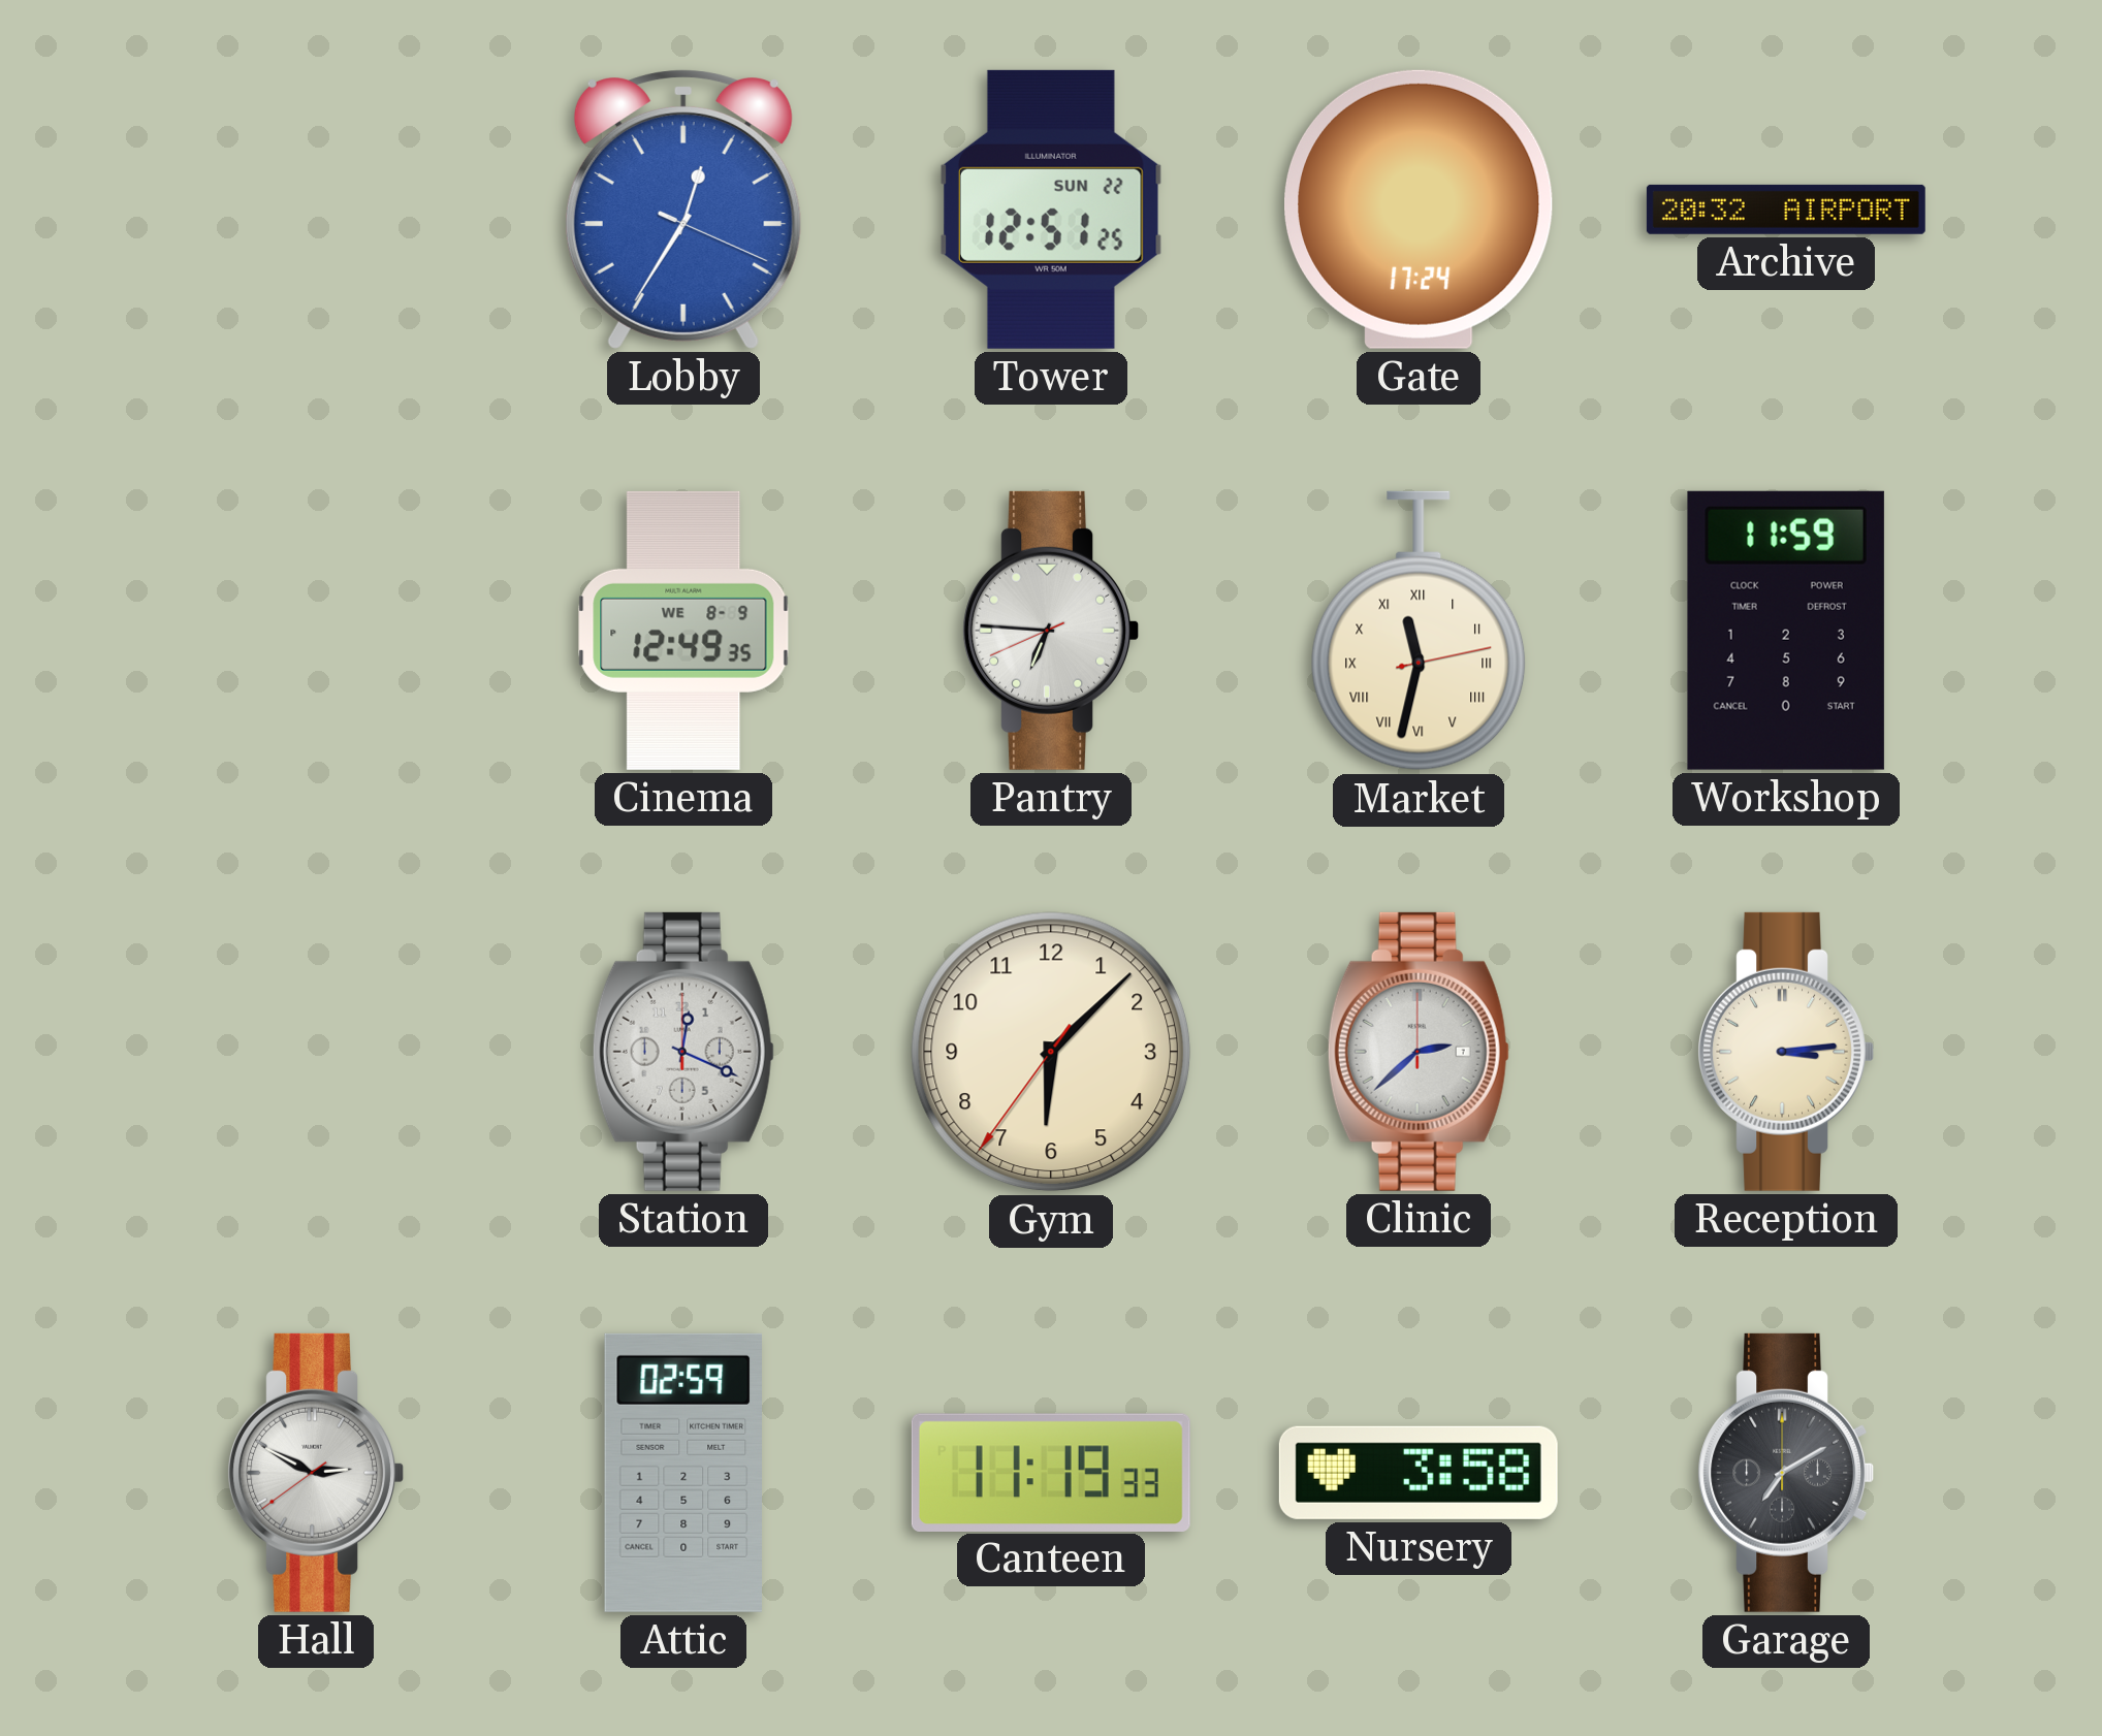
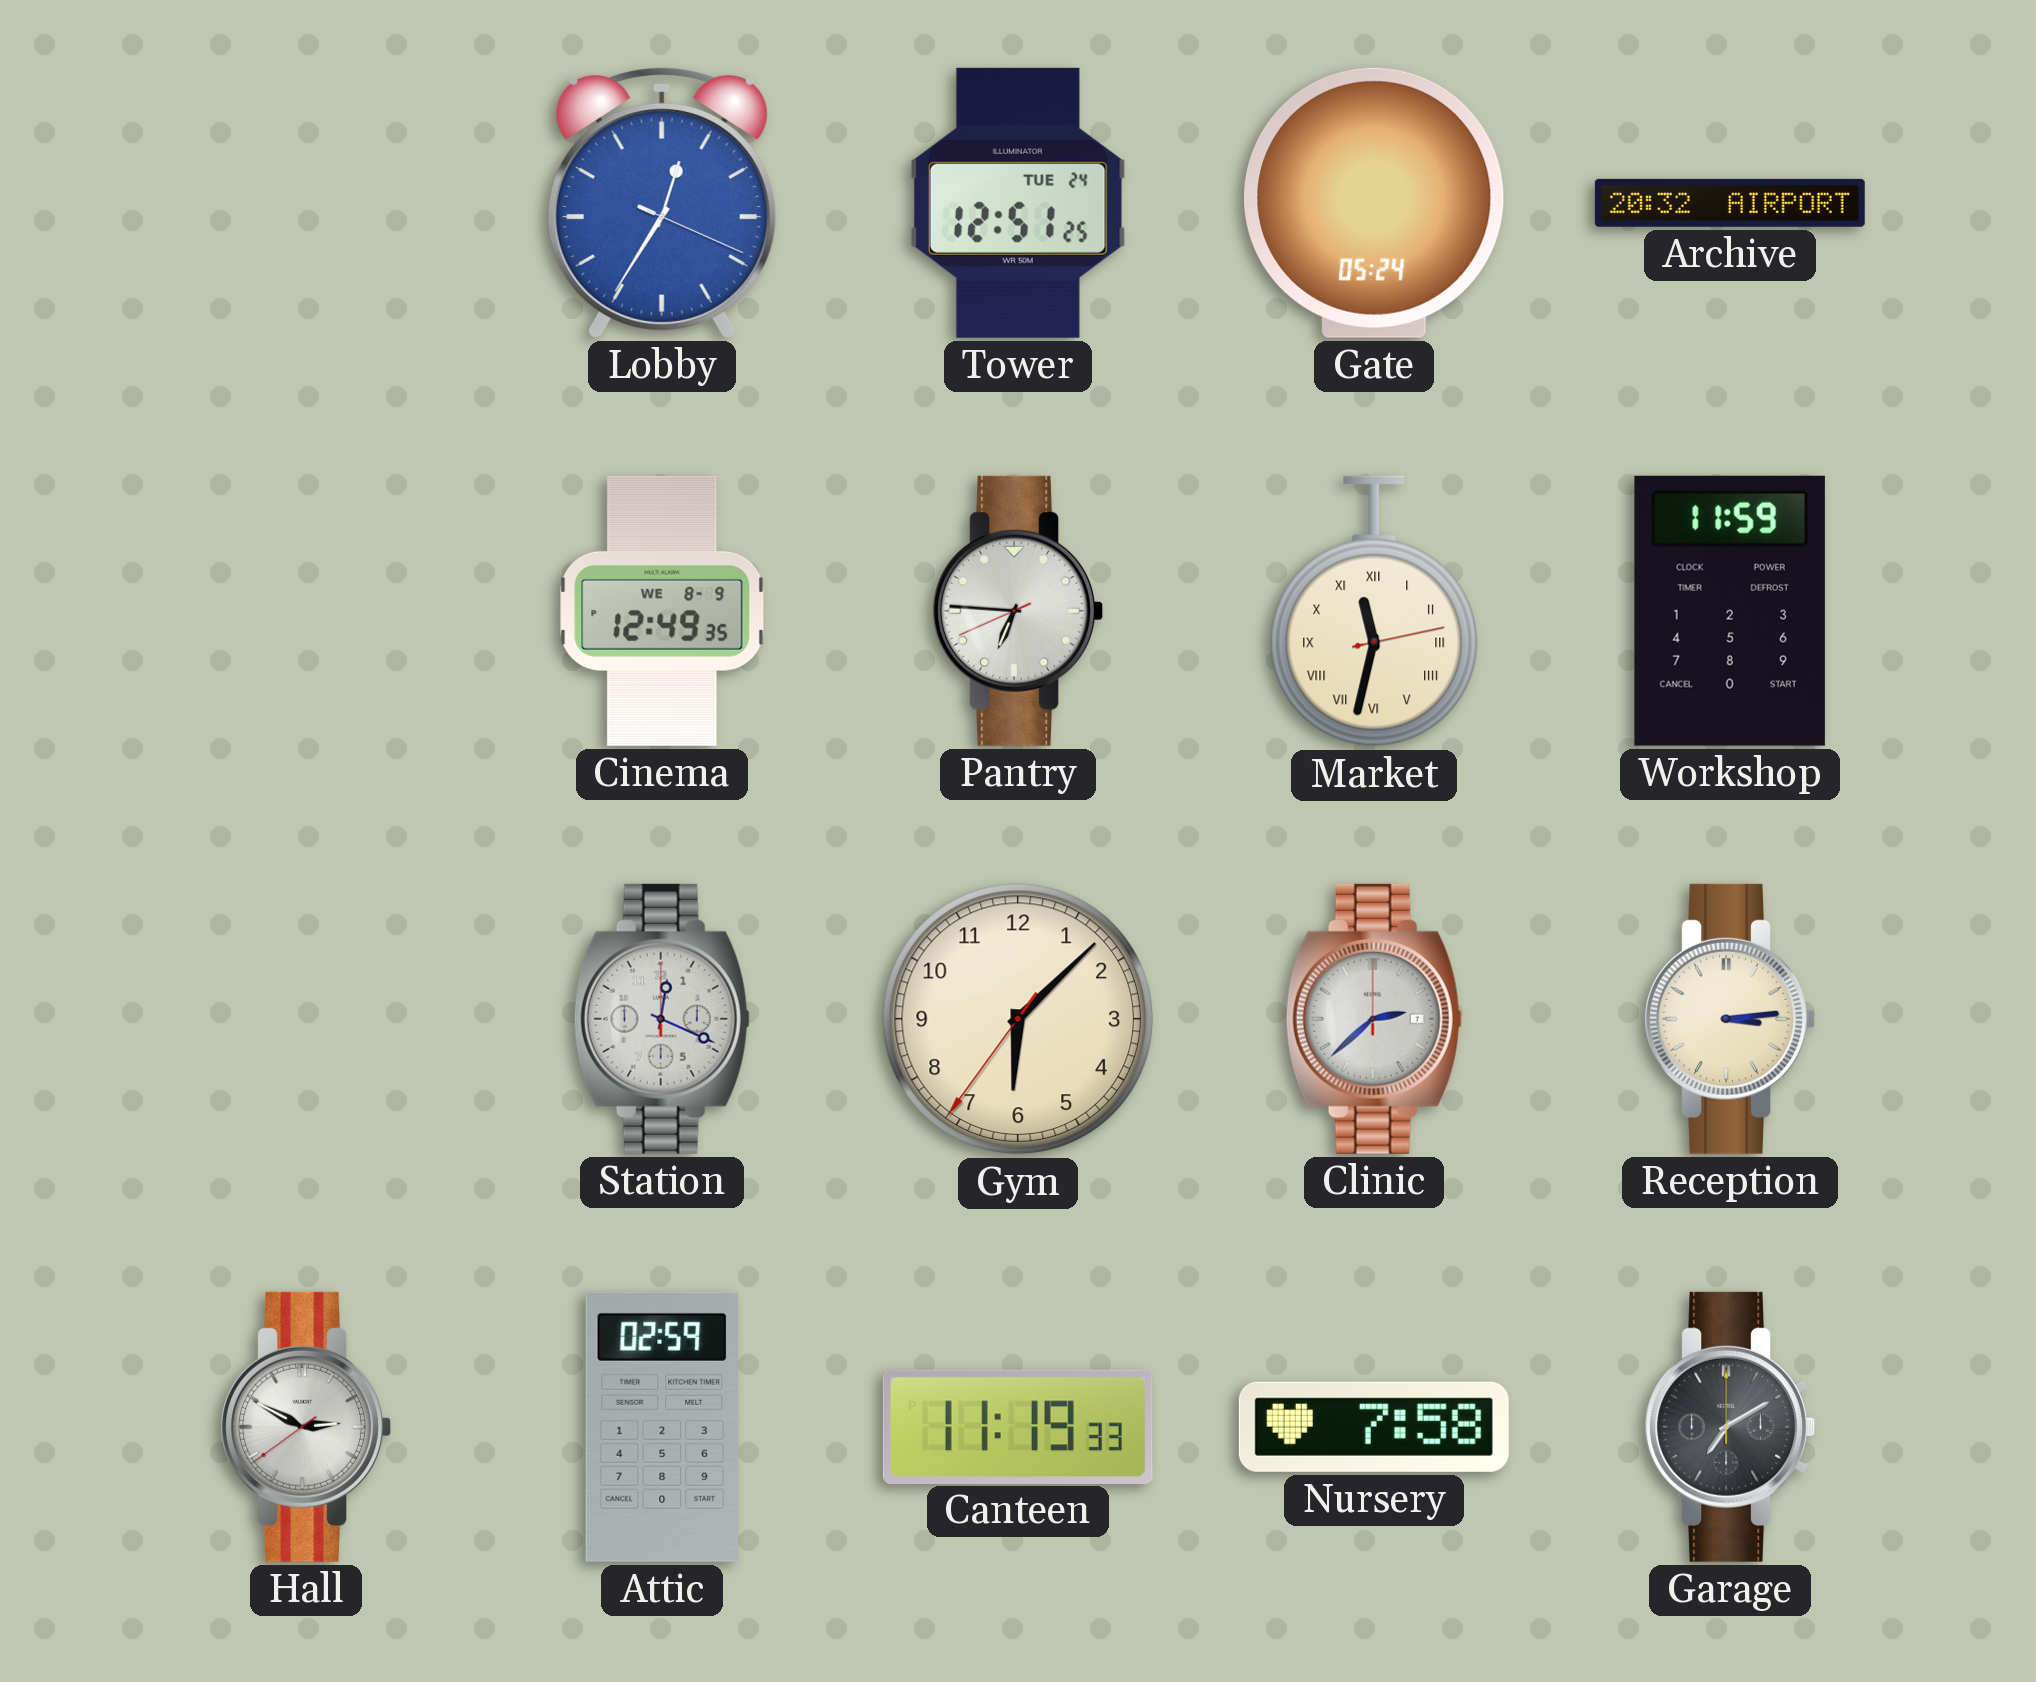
Tower date: SUN 22 -> TUE 24
Gate: 17:24 -> 05:24
Nursery: 3:58 -> 7:58
